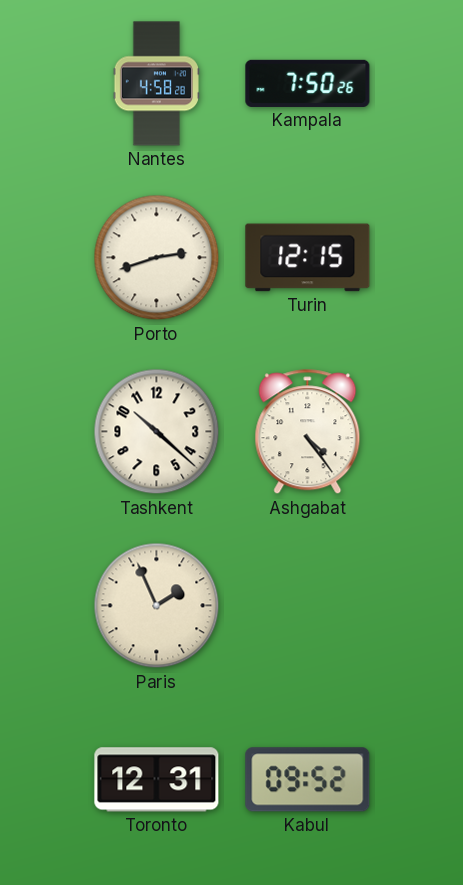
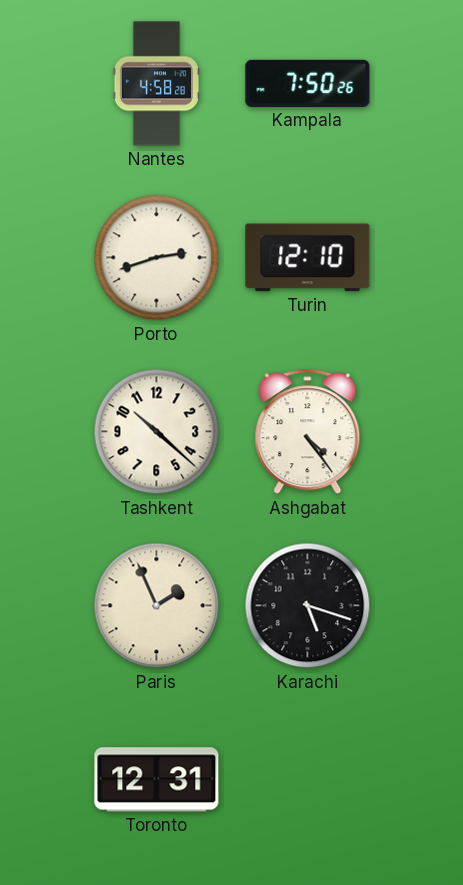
Turin: 12:15 -> 12:10
Karachi: none -> 5:18
Kabul: 09:52 -> none
